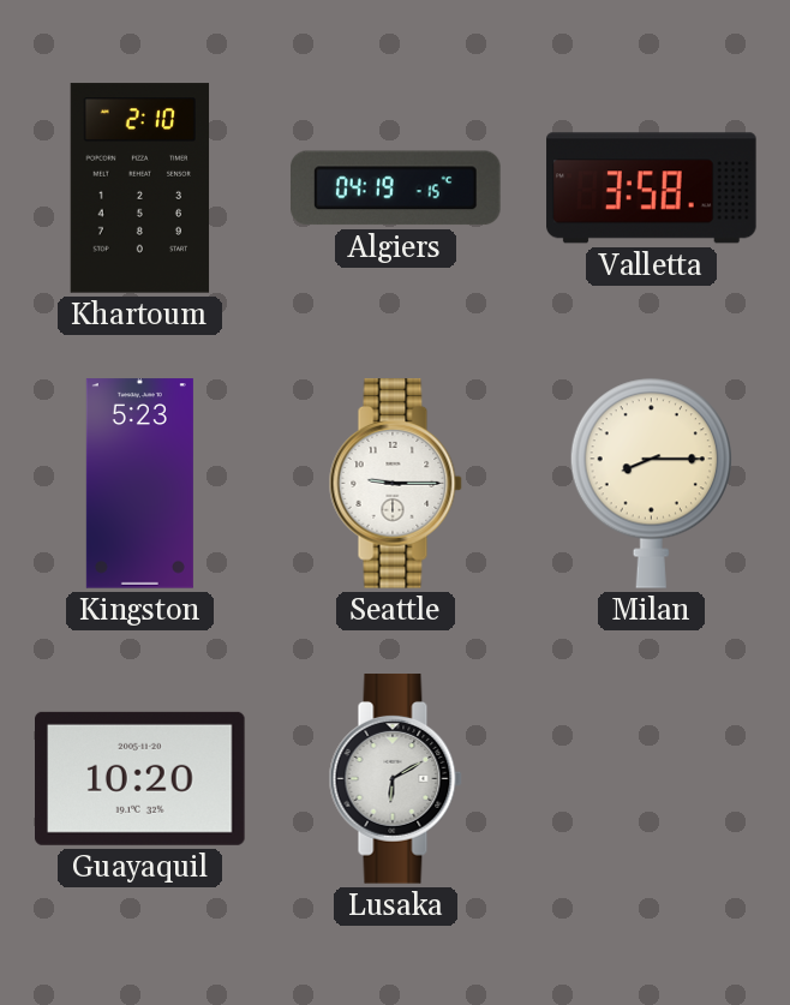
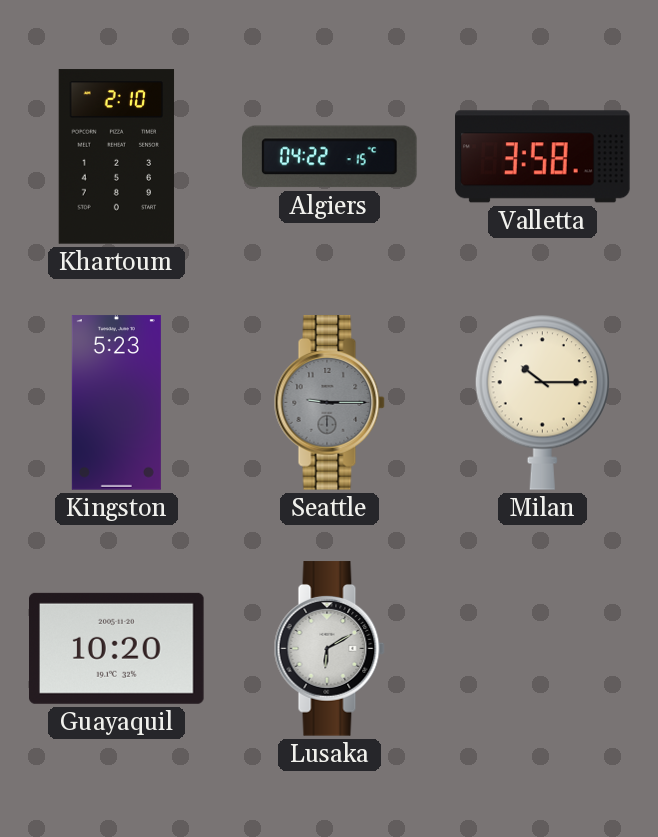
Algiers: 04:19 -> 04:22
Seattle dial: white -> grey
Milan: 8:15 -> 10:15
